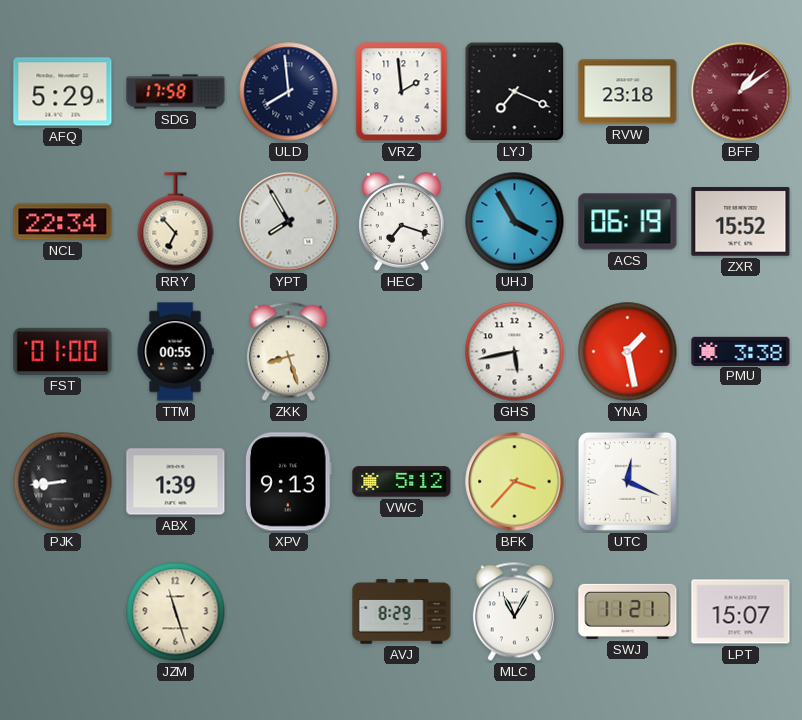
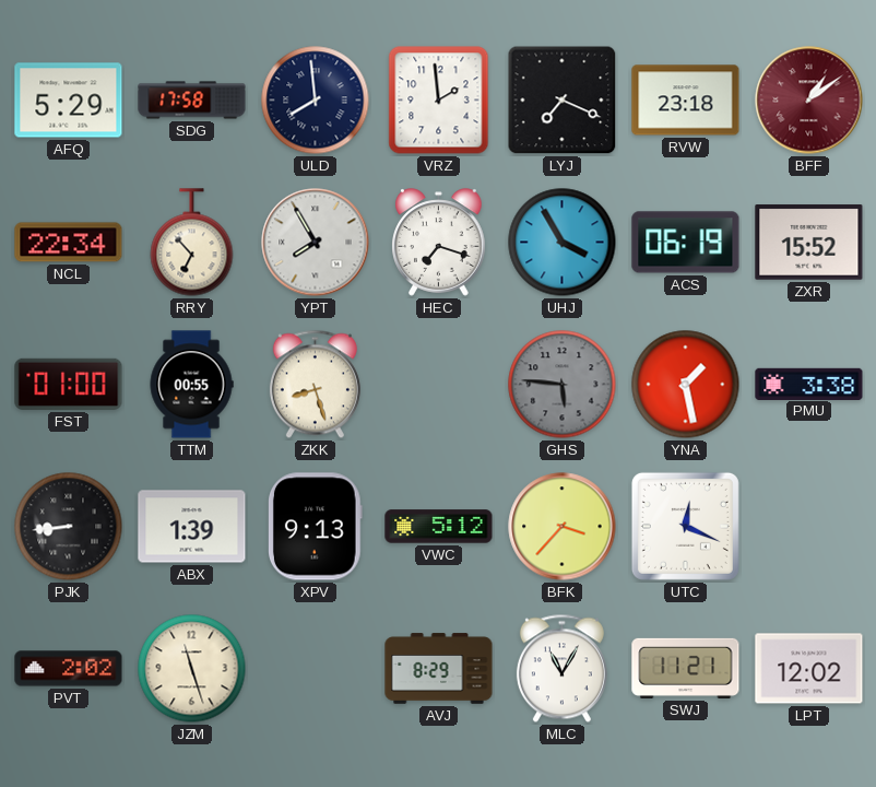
GHS: 5:43 -> 5:46
GHS dial: white -> grey
PVT: none -> 2:02
LPT: 15:07 -> 12:02
